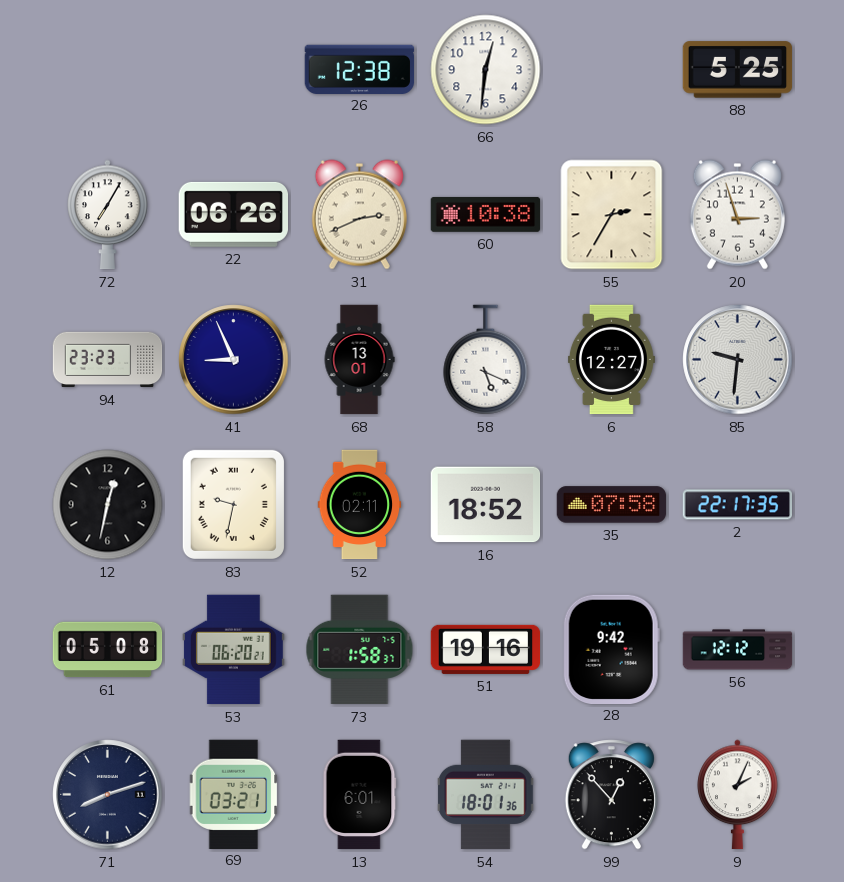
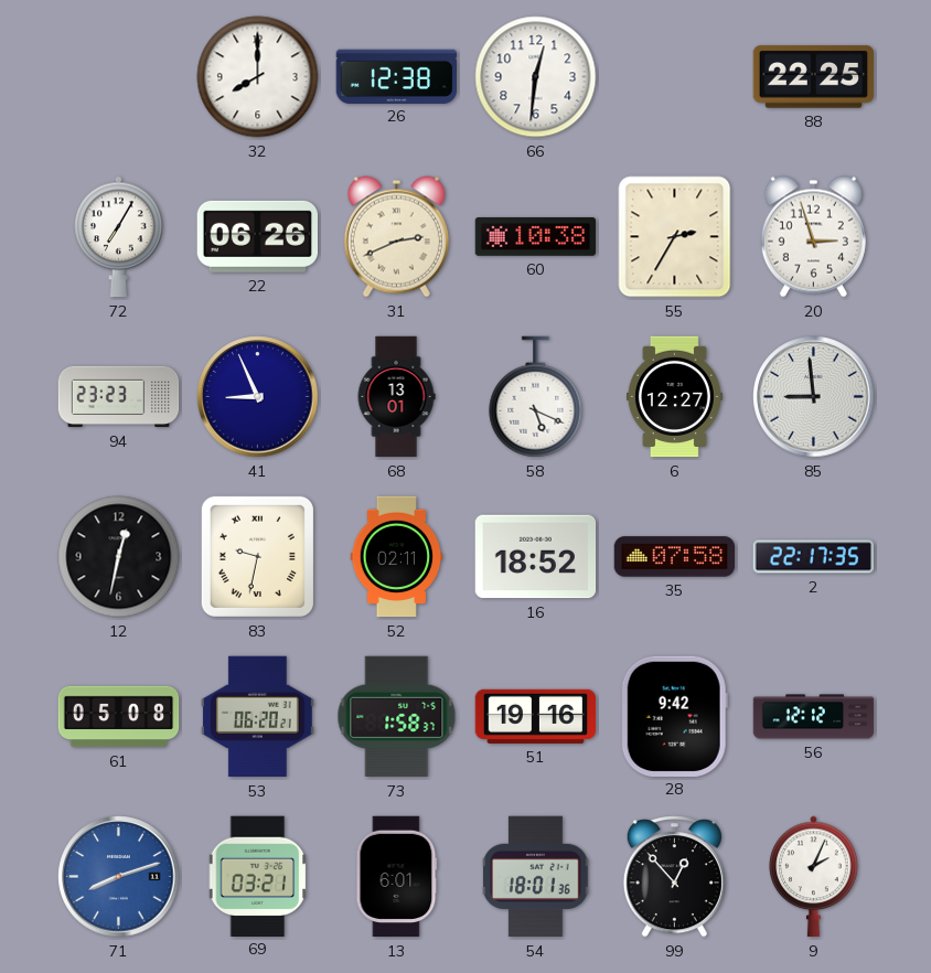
32: none -> 8:00
88: 5:25 -> 22:25
85: 9:31 -> 8:59
71 dial: navy -> blue
